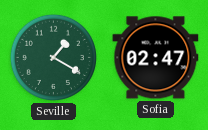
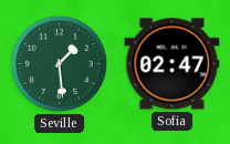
Seville: 1:20 -> 1:29
